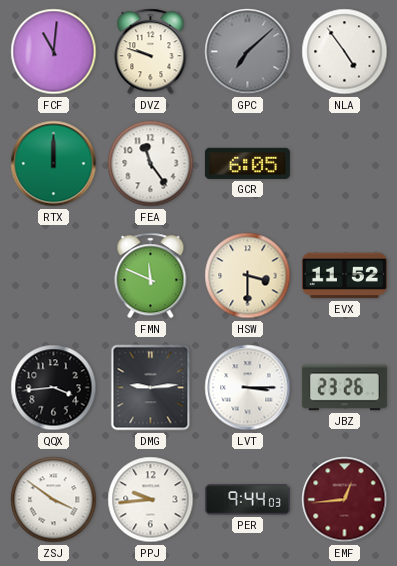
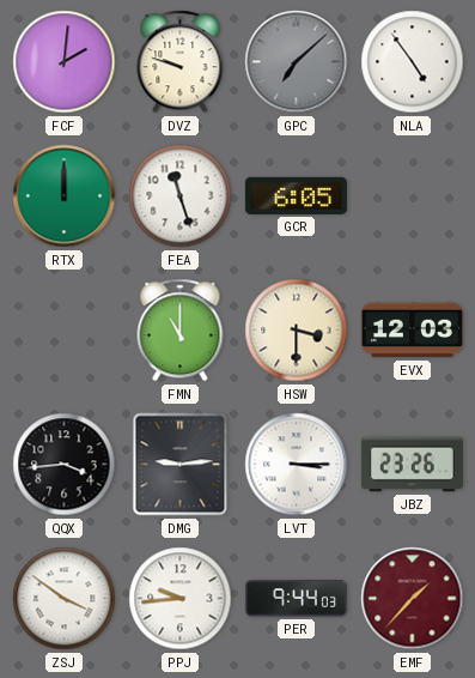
FCF: 11:01 -> 2:01
FEA: 11:24 -> 11:27
FMN: 11:49 -> 11:00
EVX: 11:52 -> 12:03
EMF: 12:44 -> 1:37
